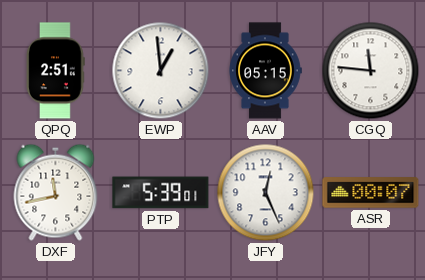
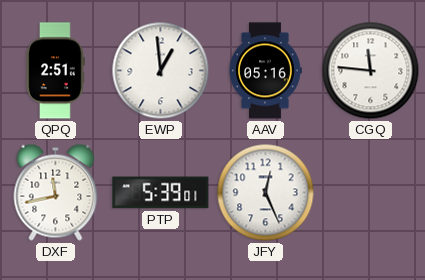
AAV: 05:15 -> 05:16
ASR: 00:07 -> none
